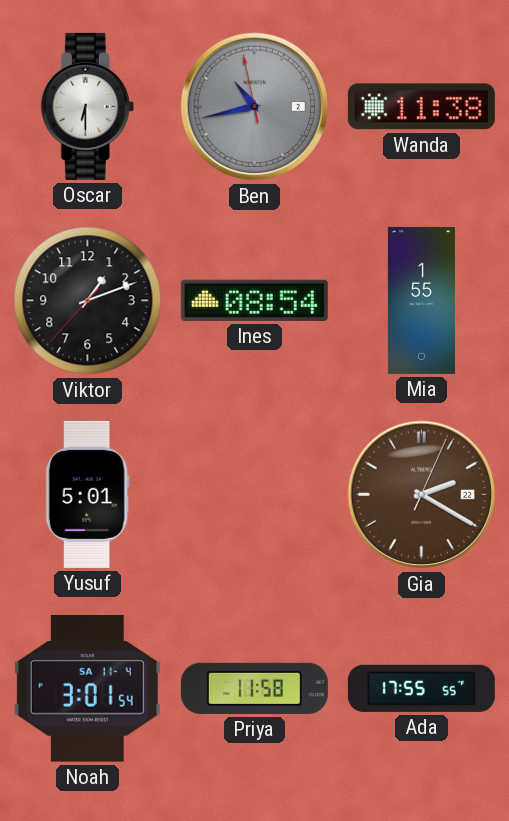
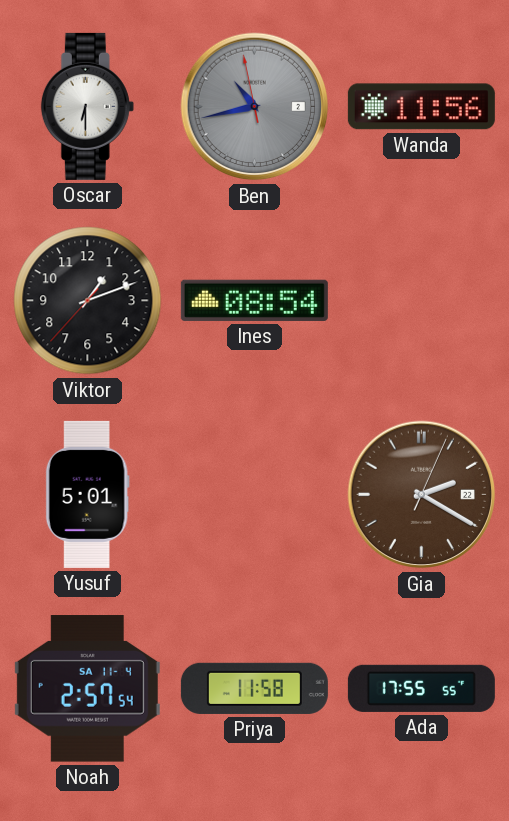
Wanda: 11:38 -> 11:56
Mia: 1:55 -> none
Noah: 3:01 -> 2:57
